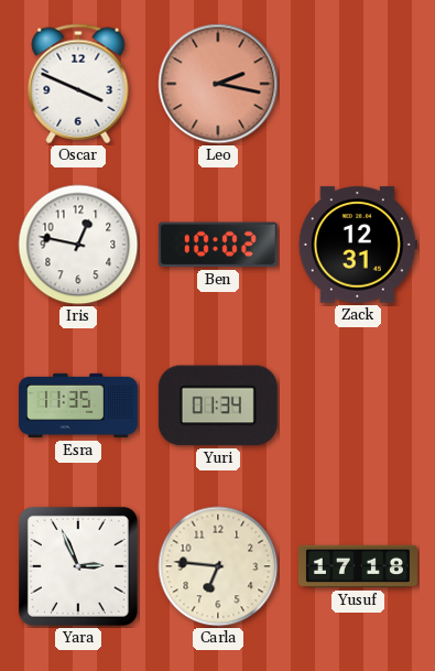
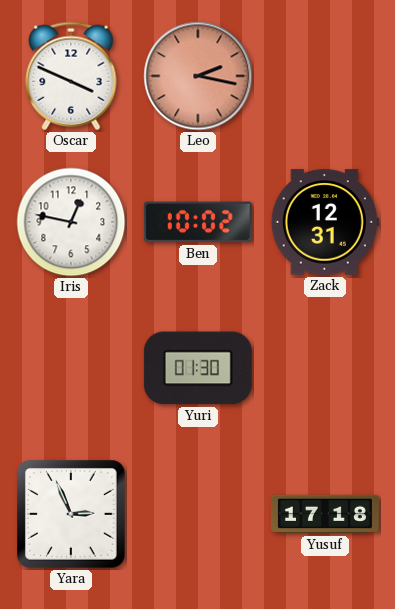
Esra: 11:35 -> none
Yuri: 01:34 -> 01:30
Carla: 6:46 -> none
